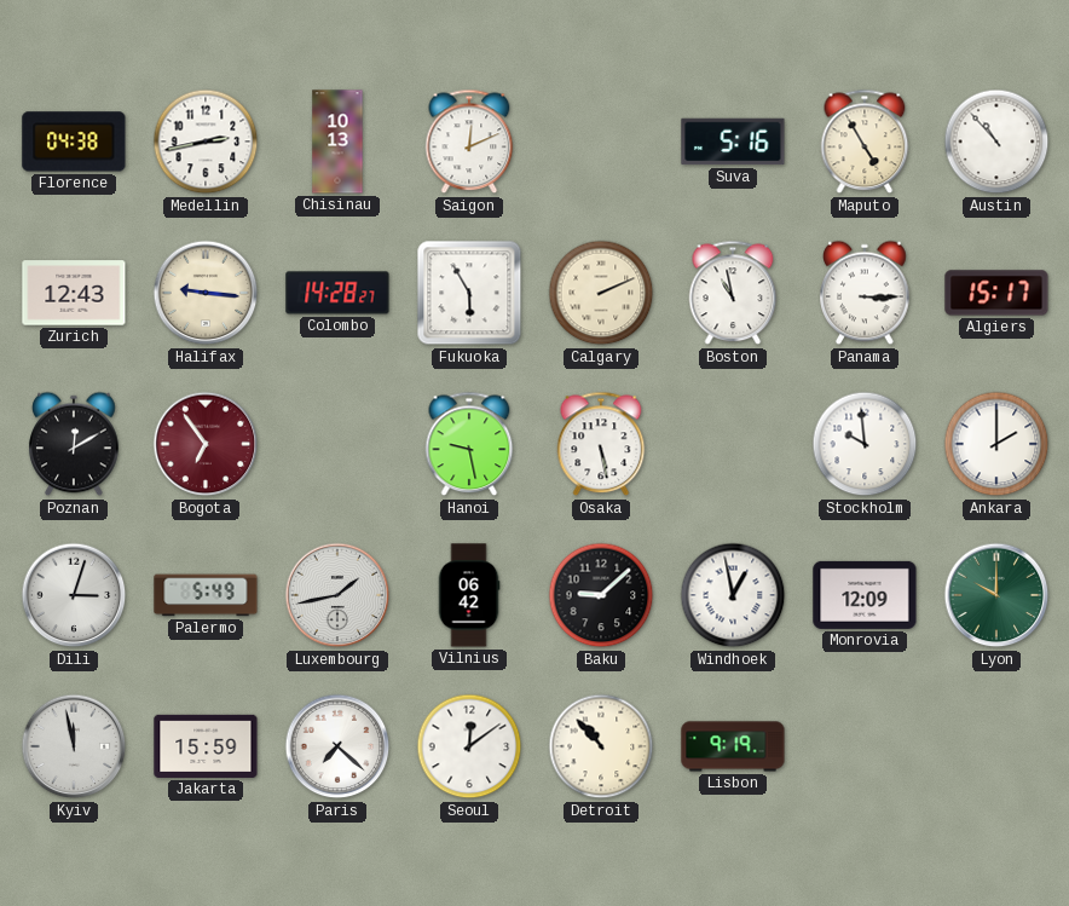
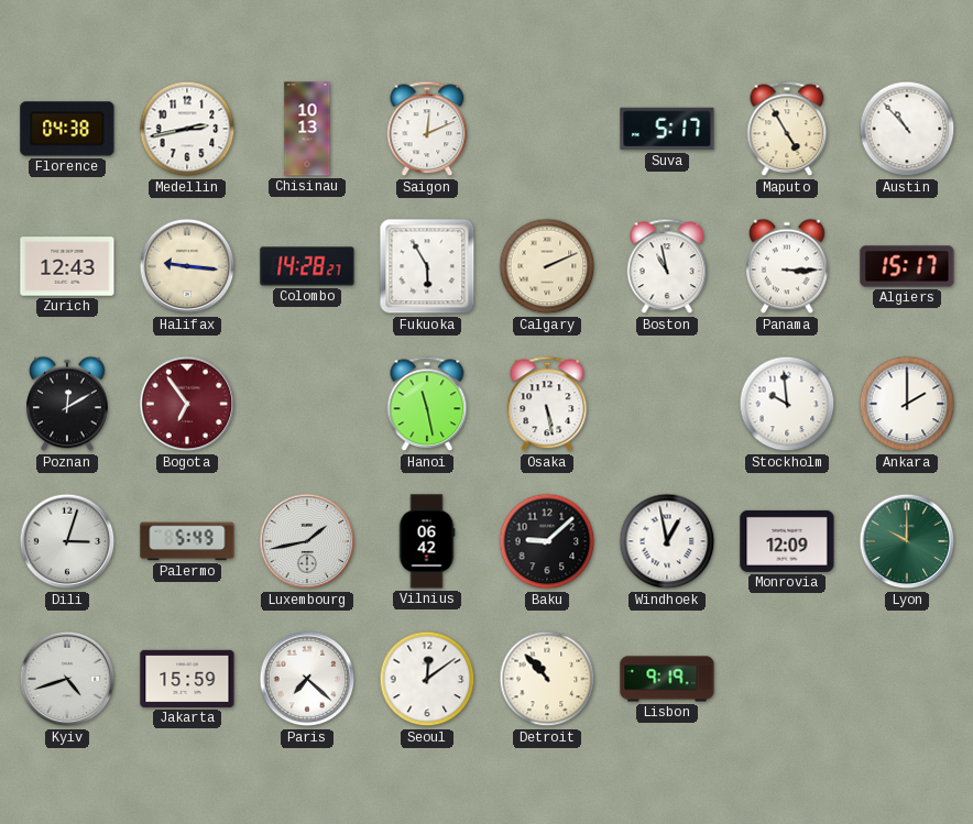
Suva: 5:16 -> 5:17
Hanoi: 9:28 -> 11:28
Kyiv: 11:58 -> 4:42
